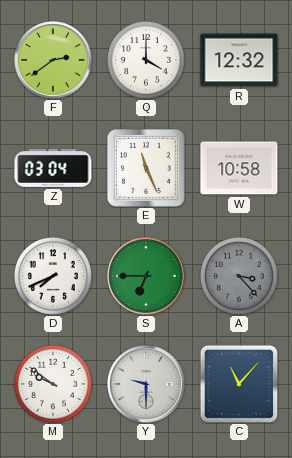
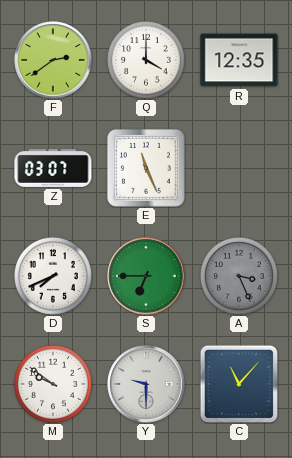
R: 12:32 -> 12:35
Z: 03:04 -> 03:07
W: 10:58 -> none
A: 3:23 -> 3:26
